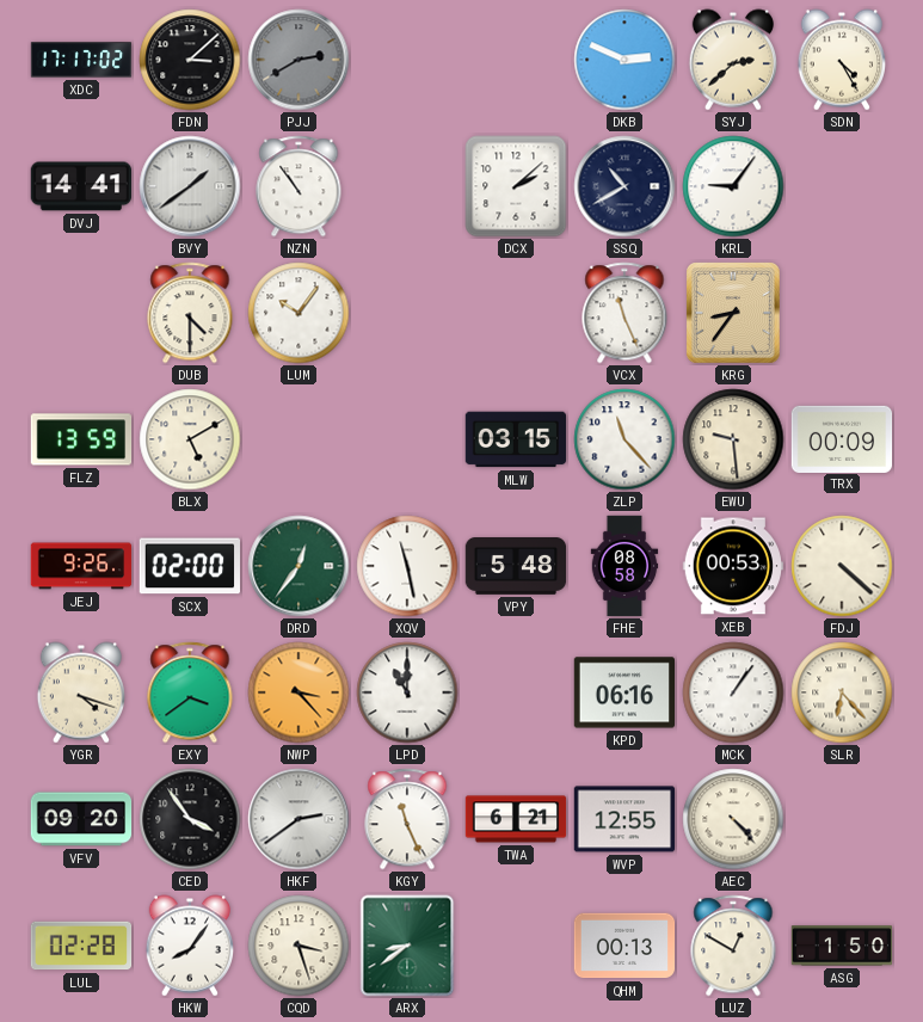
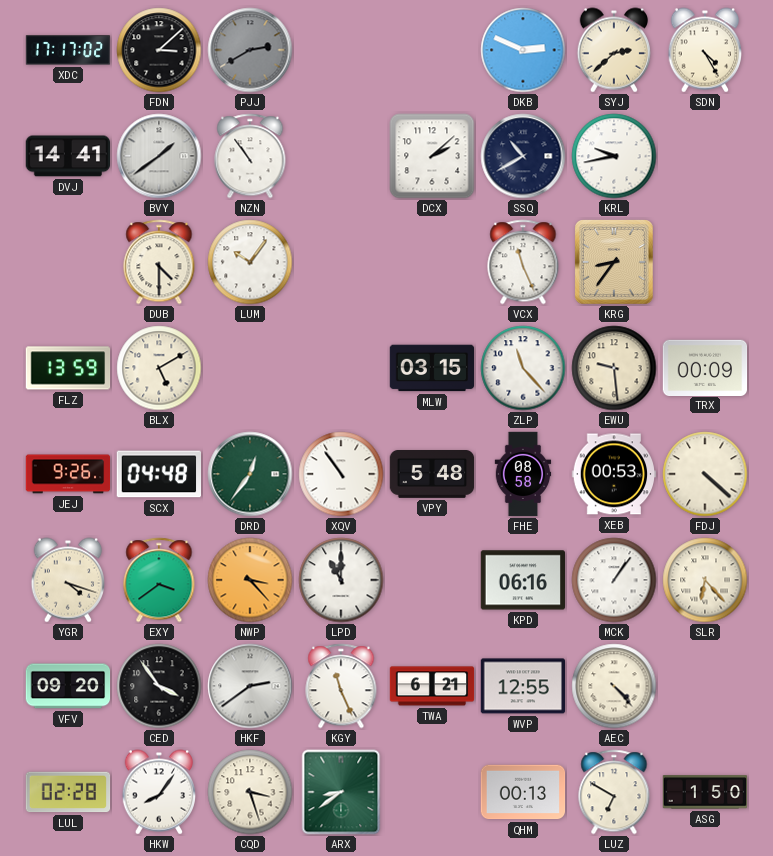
KRL: 9:06 -> 9:43
SCX: 02:00 -> 04:48
XQV: 11:28 -> 10:54
LUZ: 12:50 -> 6:50
